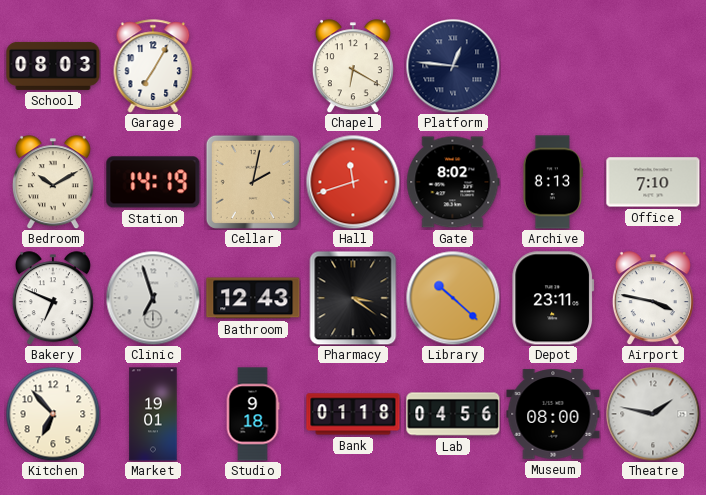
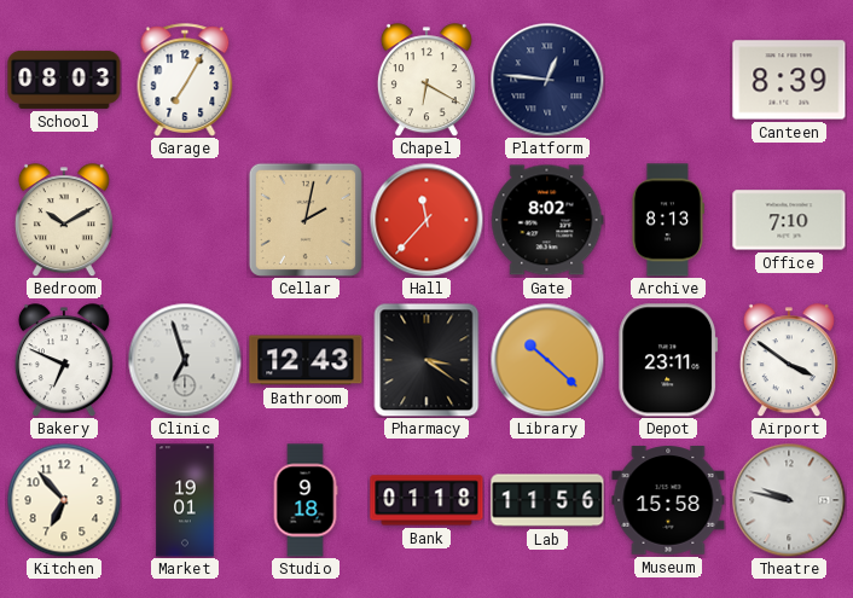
Canteen: none -> 8:39
Station: 14:19 -> none
Hall: 11:42 -> 11:37
Airport: 3:47 -> 3:51
Lab: 04:56 -> 11:56
Museum: 08:00 -> 15:58
Theatre: 1:47 -> 9:47
